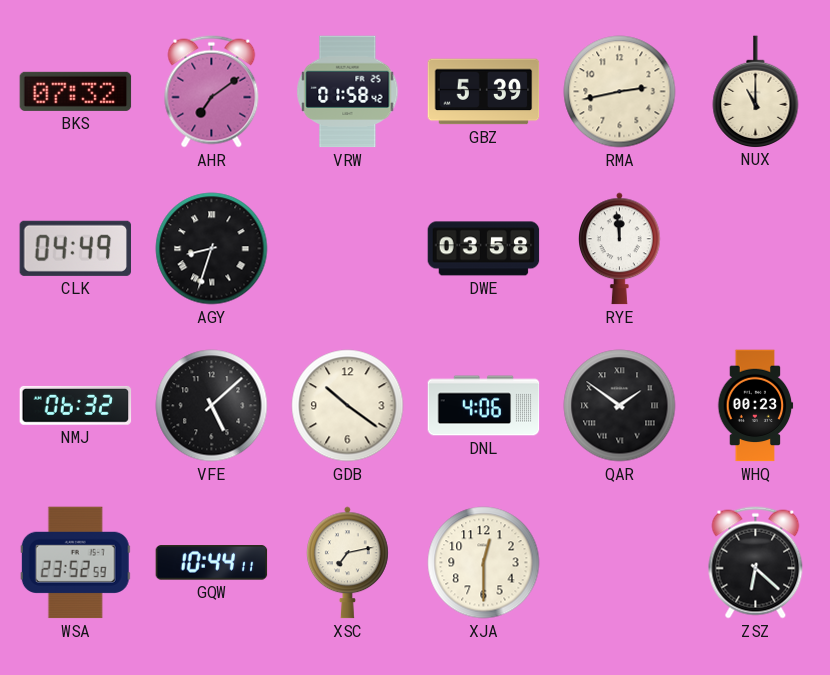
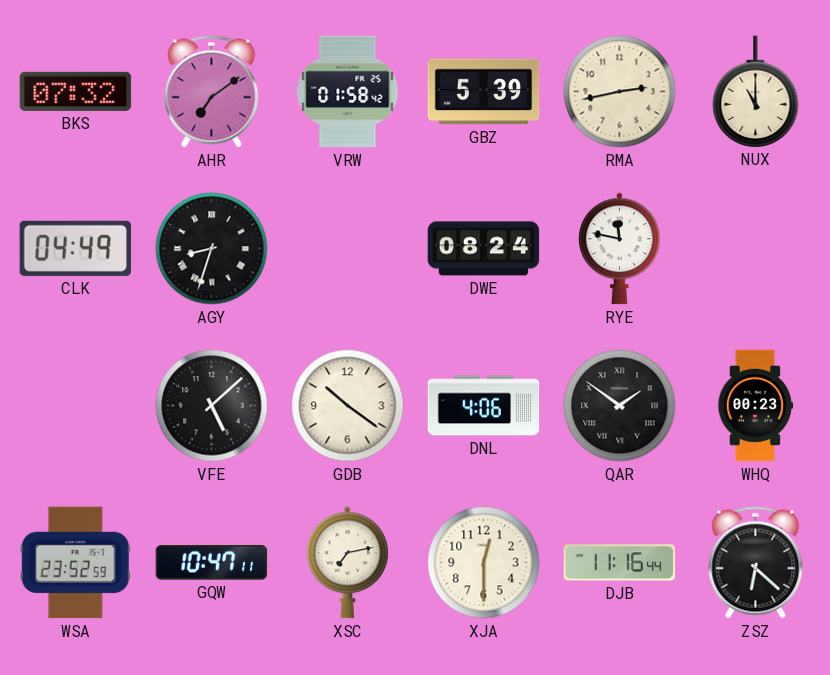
DWE: 03:58 -> 08:24
RYE: 11:59 -> 11:47
NMJ: 06:32 -> none
GQW: 10:44 -> 10:47
DJB: none -> 11:16
